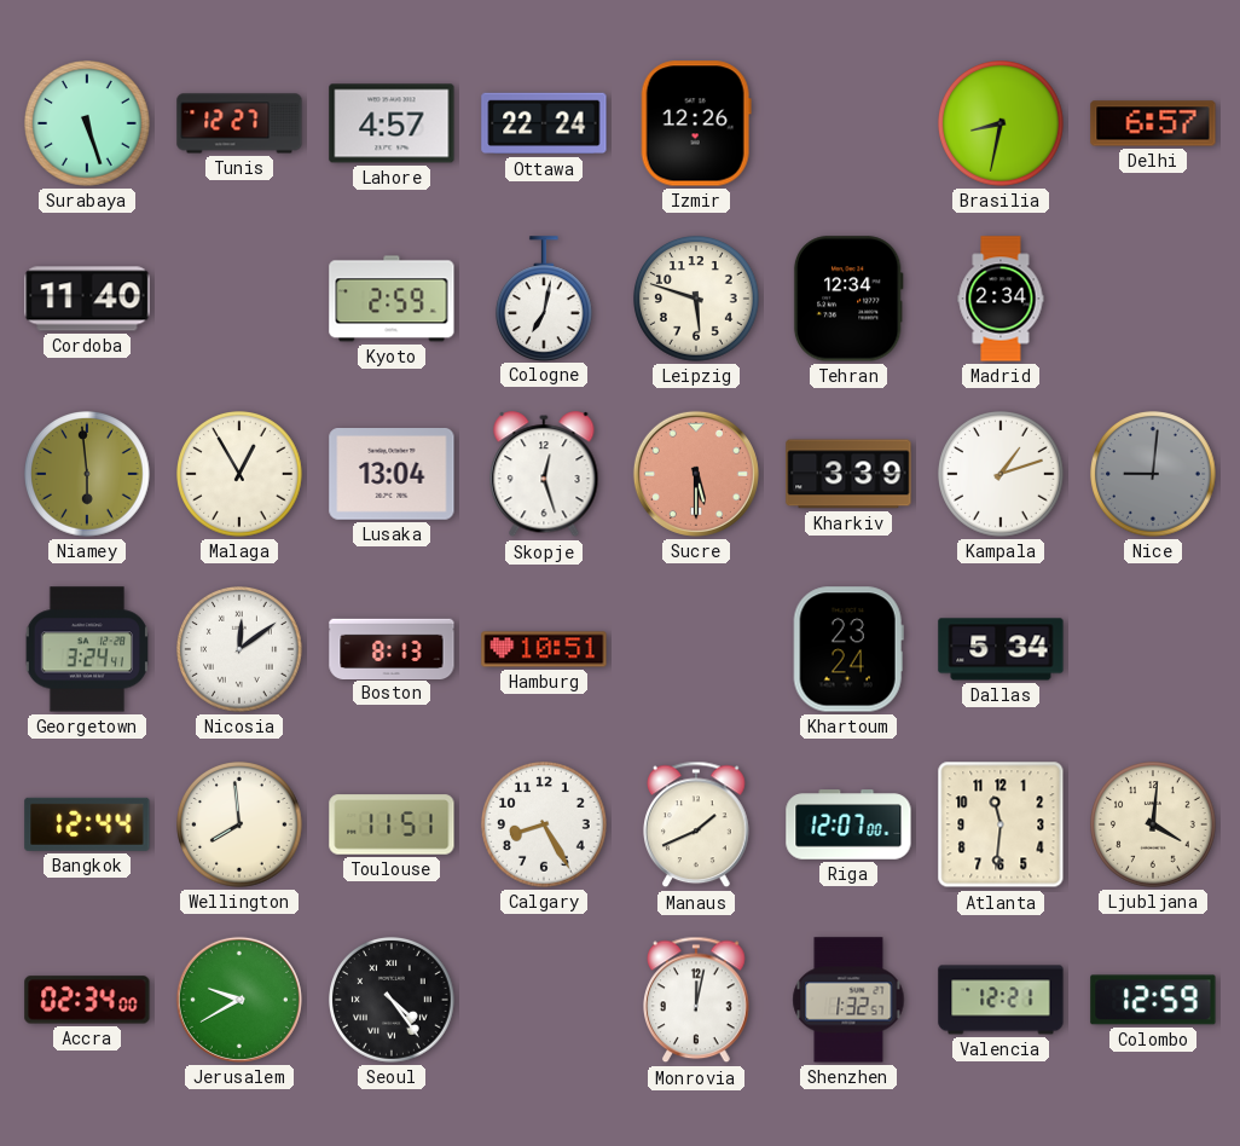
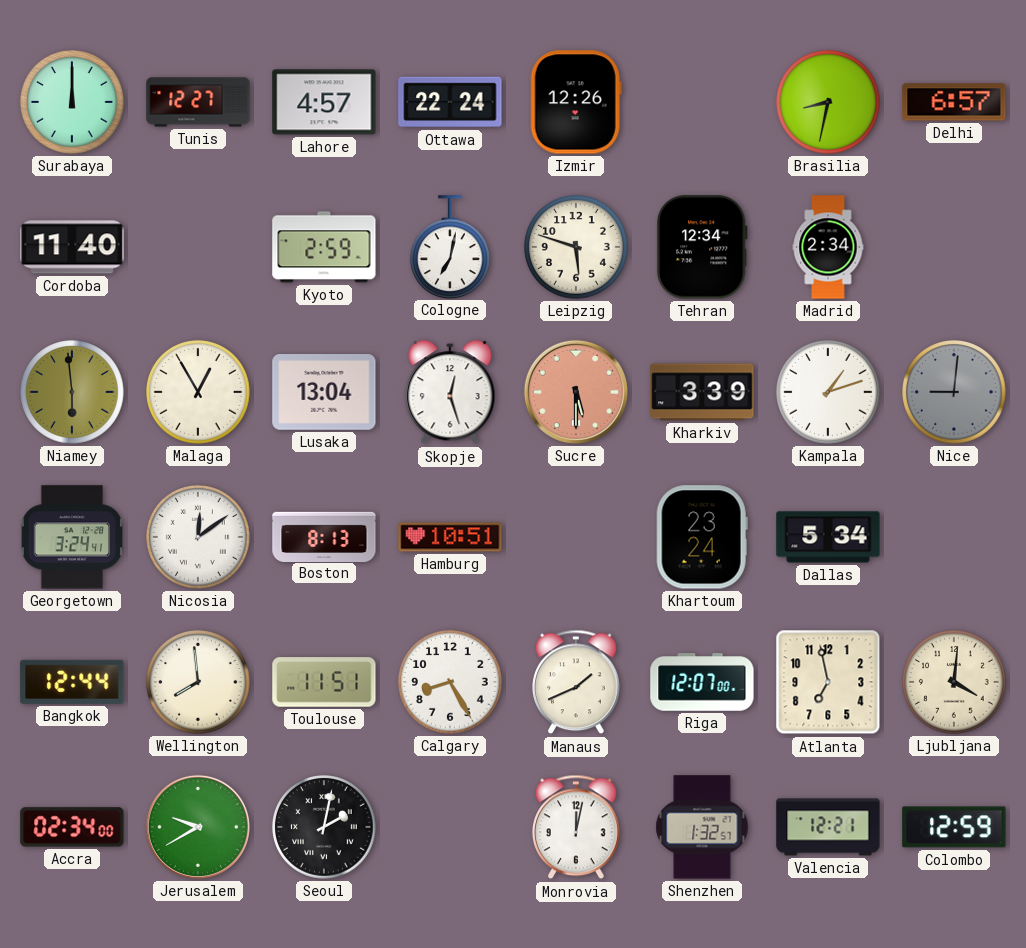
Surabaya: 5:27 -> 12:00
Atlanta: 11:31 -> 6:58
Seoul: 4:24 -> 2:02
